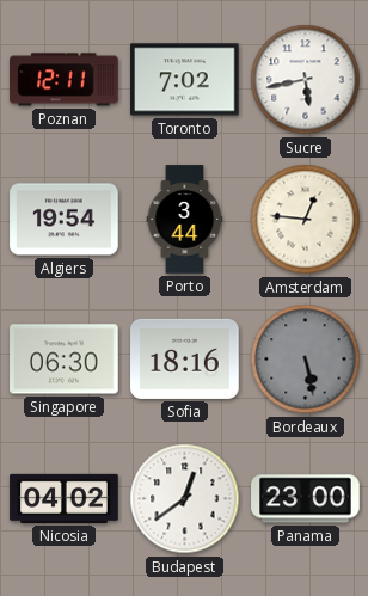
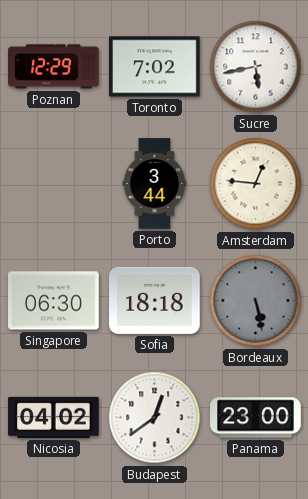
Poznan: 12:11 -> 12:29
Algiers: 19:54 -> none
Sofia: 18:16 -> 18:18
